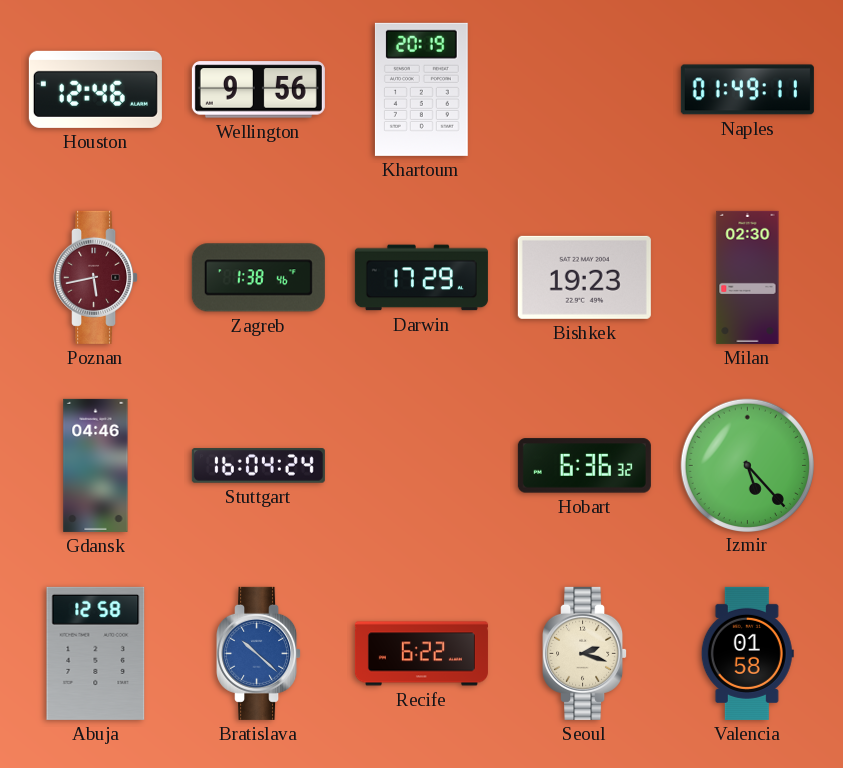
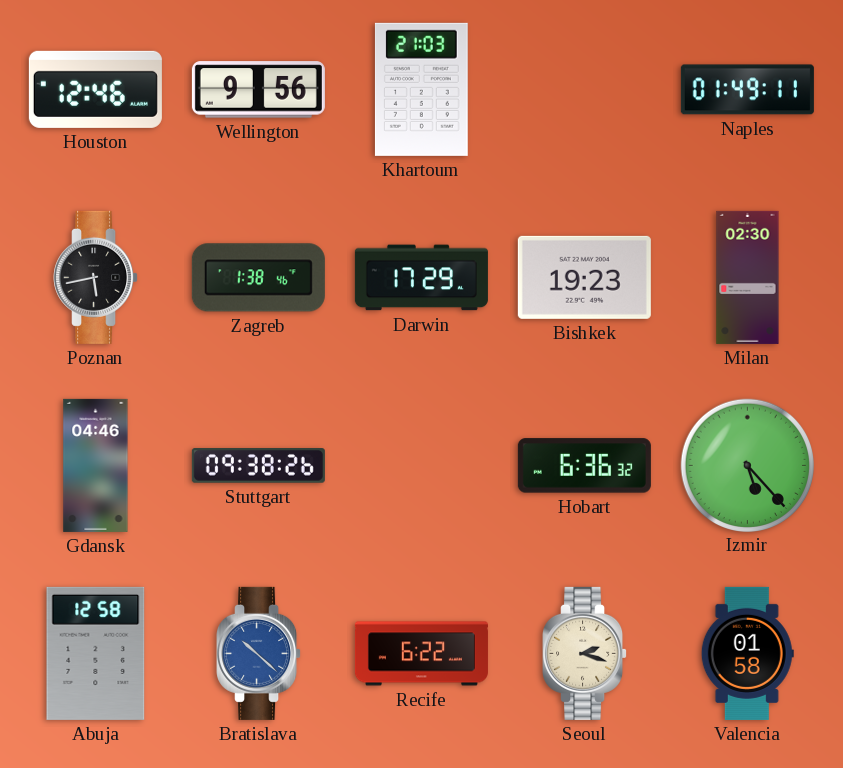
Khartoum: 20:19 -> 21:03
Poznan dial: burgundy -> black
Stuttgart: 16:04 -> 09:38
